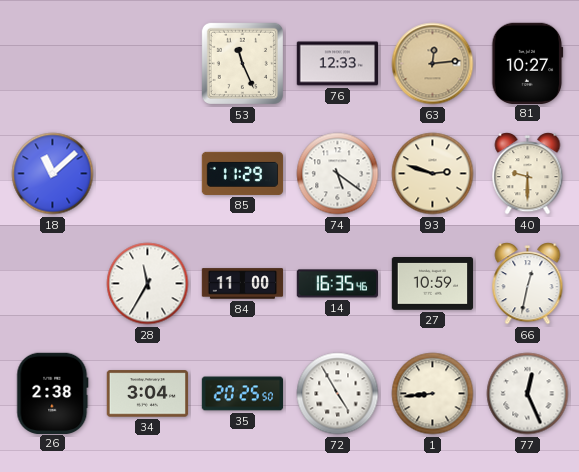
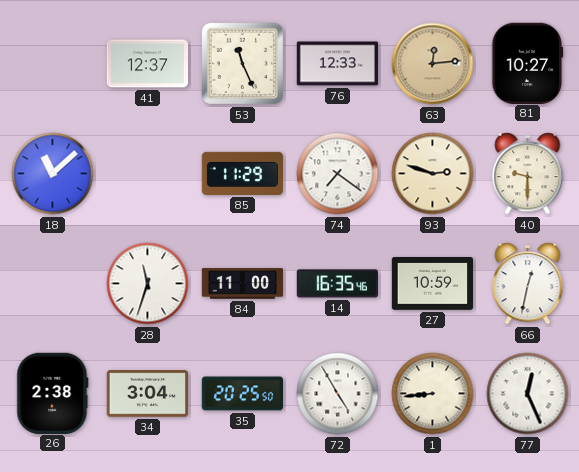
41: none -> 12:37
74: 5:21 -> 7:21
28: 11:35 -> 11:33
